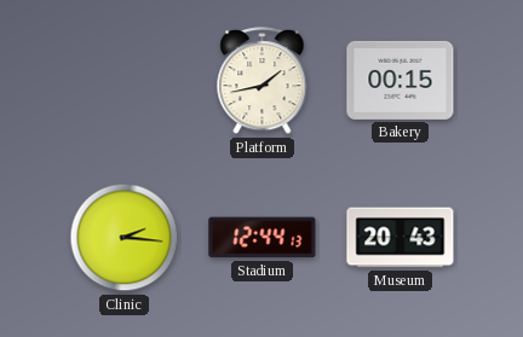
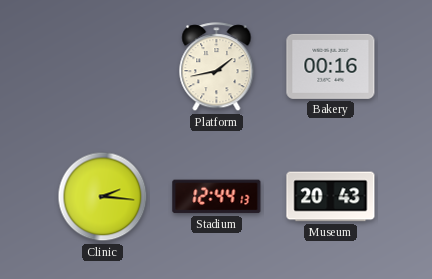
Bakery: 00:15 -> 00:16
